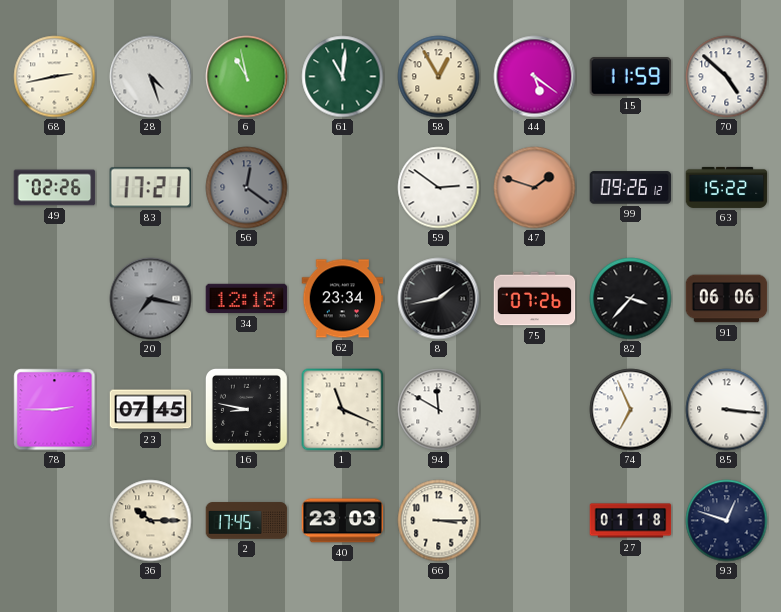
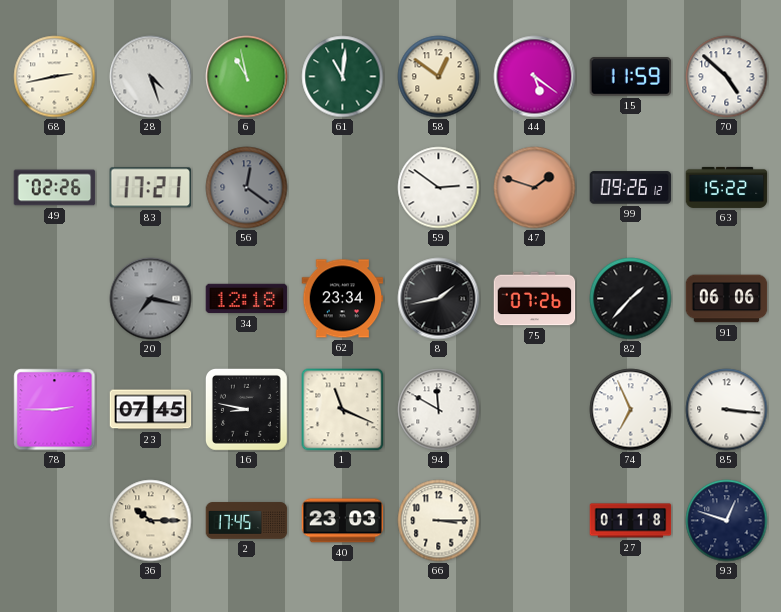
58: 12:55 -> 12:51
82: 3:37 -> 1:37
